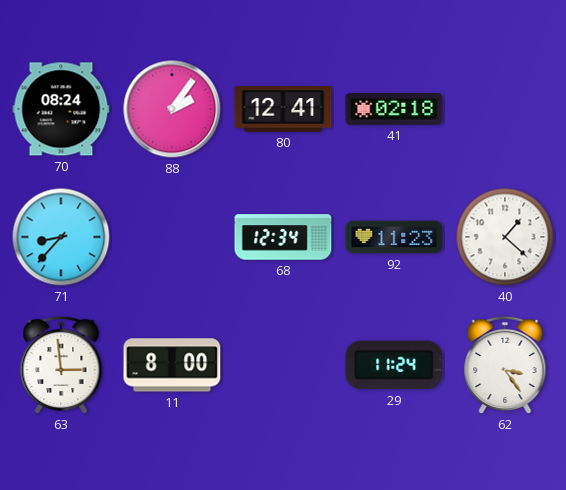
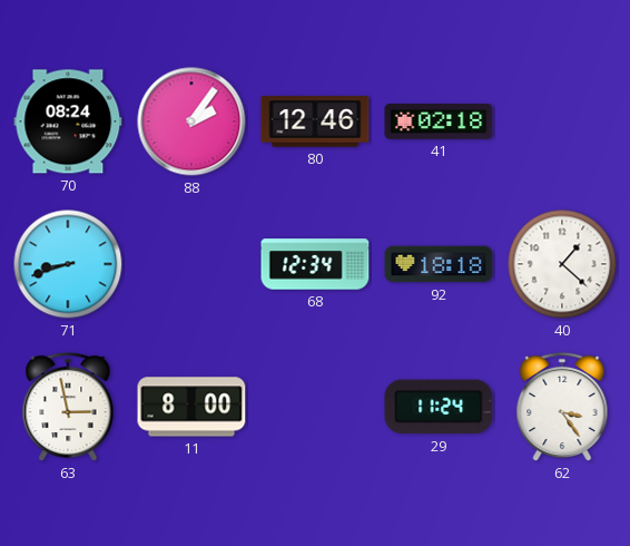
80: 12:41 -> 12:46
71: 8:37 -> 8:42
92: 11:23 -> 18:18
63: 2:59 -> 2:58
